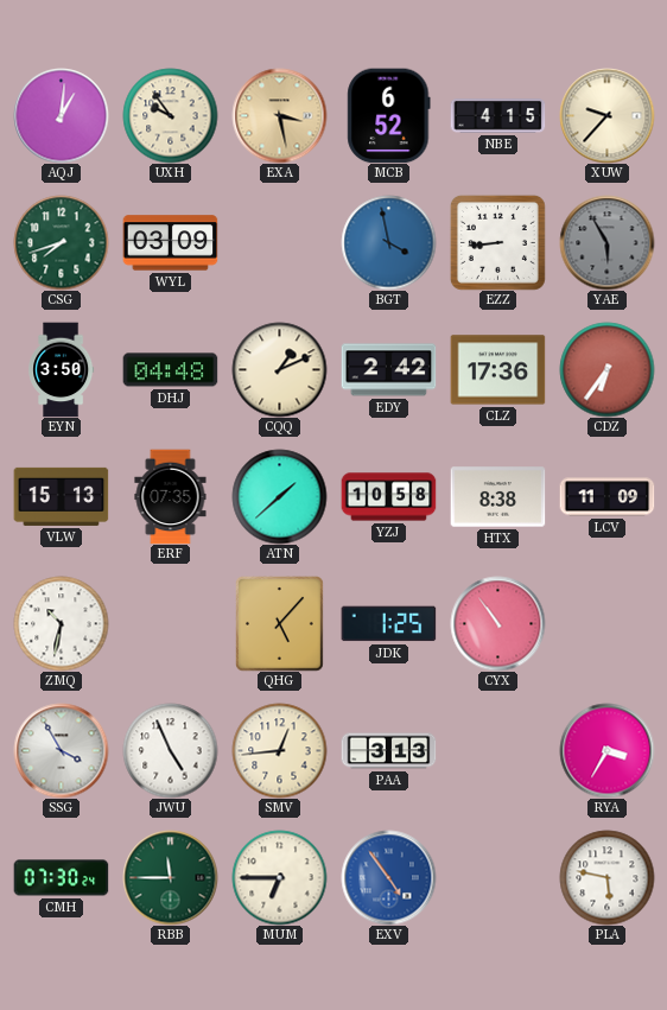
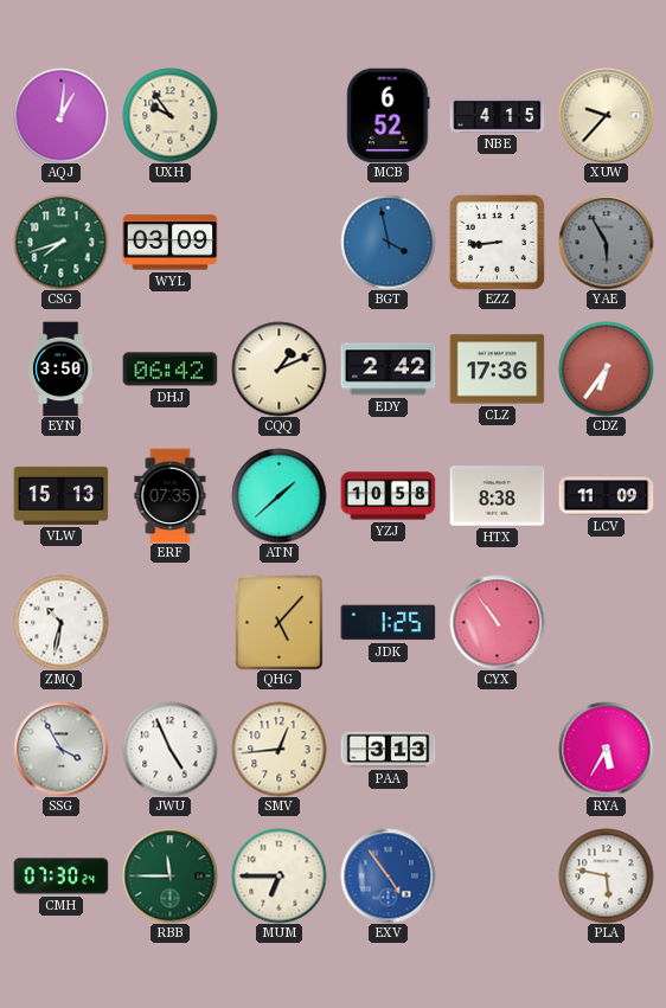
EXA: 3:28 -> none
DHJ: 04:48 -> 06:42
RYA: 3:35 -> 5:35
